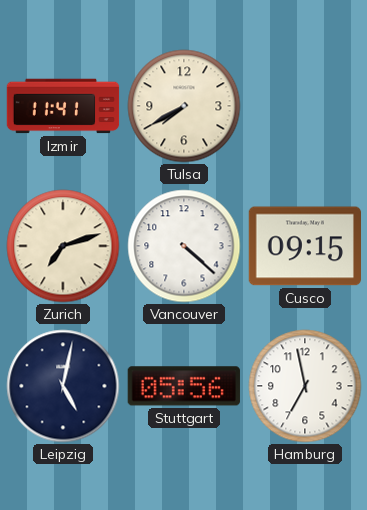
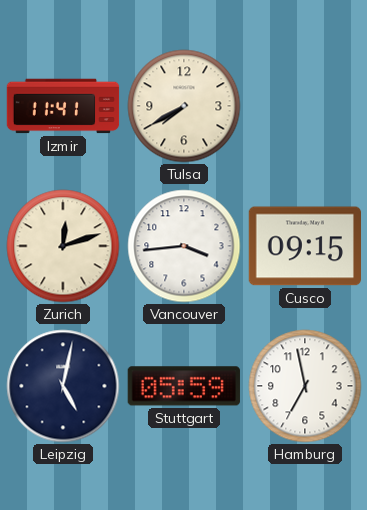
Zurich: 7:12 -> 12:12
Vancouver: 4:22 -> 3:44
Stuttgart: 05:56 -> 05:59
